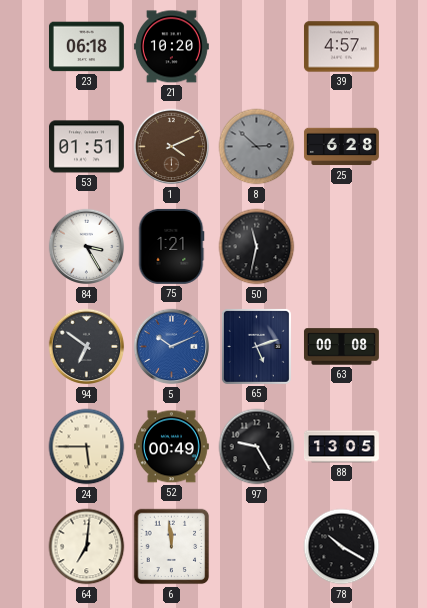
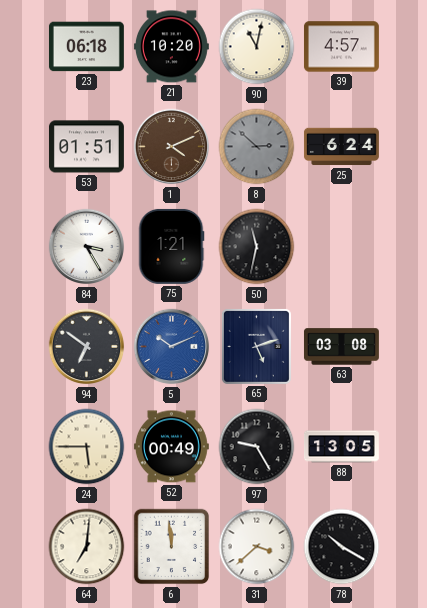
90: none -> 11:02
25: 6:28 -> 6:24
63: 00:08 -> 03:08
31: none -> 3:38
